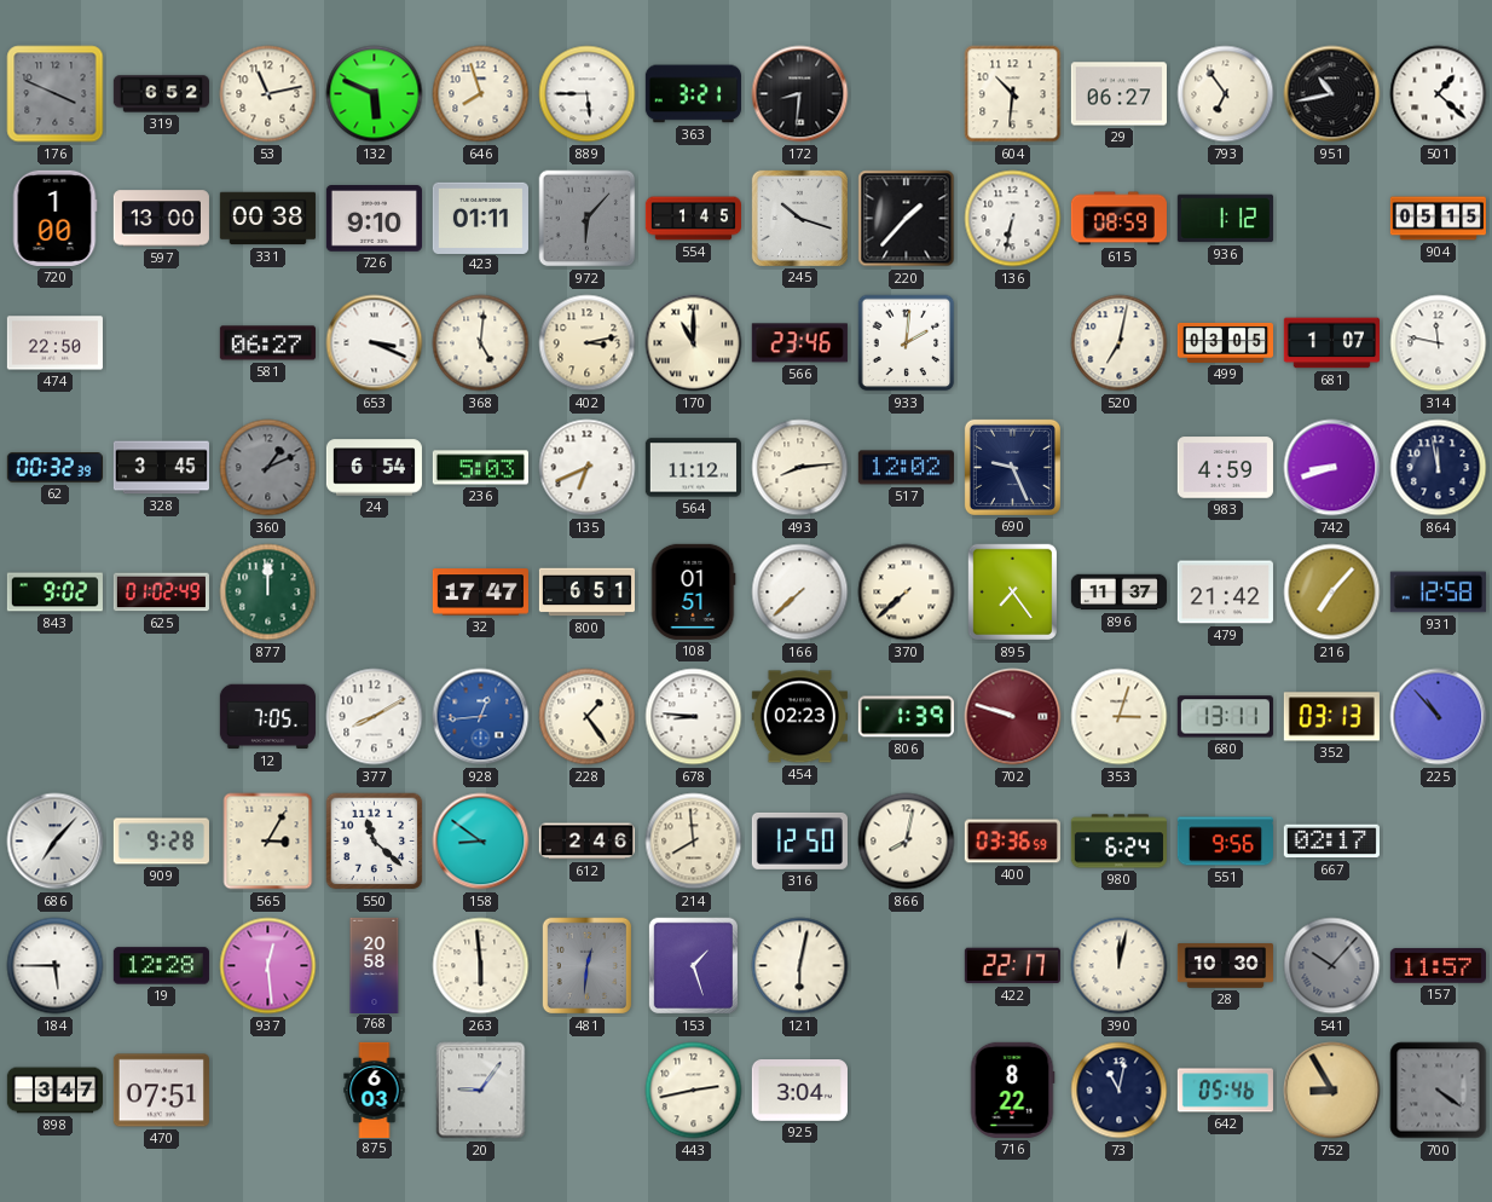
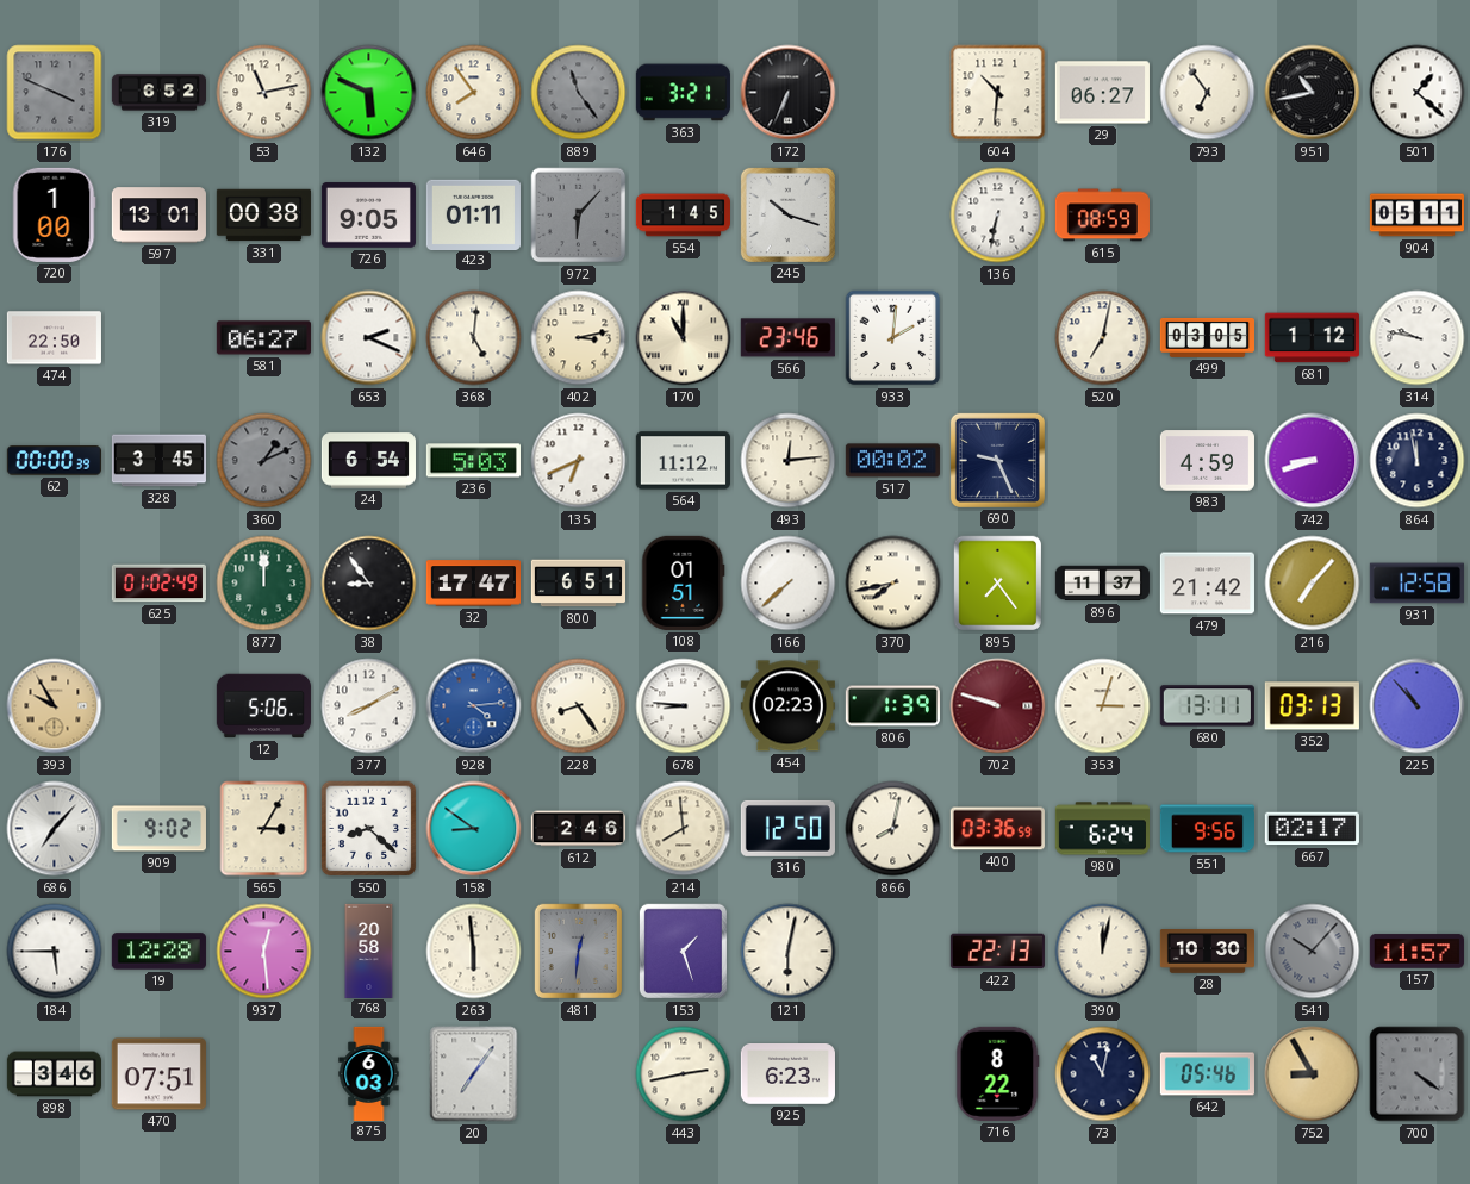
646: 7:57 -> 7:54
889: 5:45 -> 11:24
889 dial: white -> grey
172: 8:31 -> 6:34
597: 13:00 -> 13:01
726: 9:10 -> 9:05
220: 1:37 -> none
936: 1:12 -> none
904: 05:15 -> 05:11
653: 3:19 -> 2:19
681: 1:07 -> 1:12
314: 11:47 -> 9:47
62: 00:32 -> 00:00
493: 8:14 -> 12:14
517: 12:02 -> 00:02
843: 9:02 -> none
38: none -> 8:54
370: 7:38 -> 7:43
393: none -> 9:55
12: 7:05 -> 5:06
928: 12:44 -> 4:14
228: 1:24 -> 8:24
909: 9:28 -> 9:02
550: 11:22 -> 8:22
422: 22:17 -> 22:13
898: 3:47 -> 3:46
20: 9:06 -> 7:06
925: 3:04 -> 6:23
